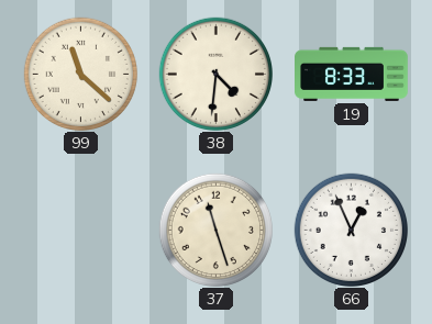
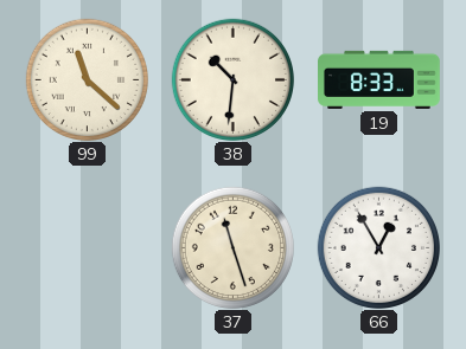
38: 4:31 -> 10:31
66: 12:56 -> 12:55
